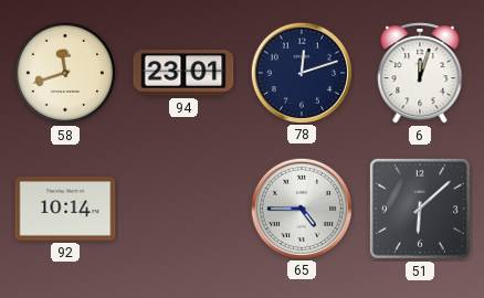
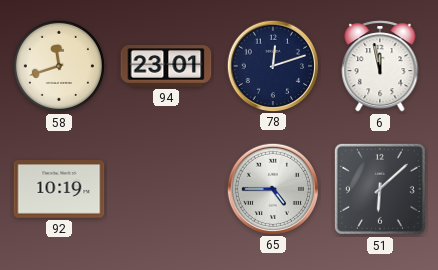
6: 12:03 -> 11:58
92: 10:14 -> 10:19
